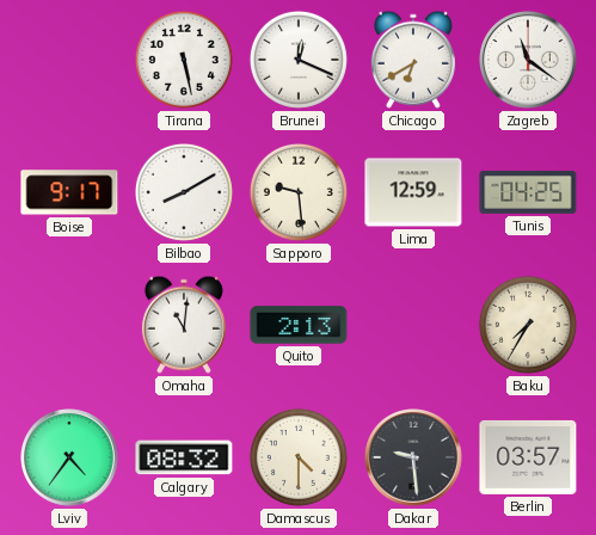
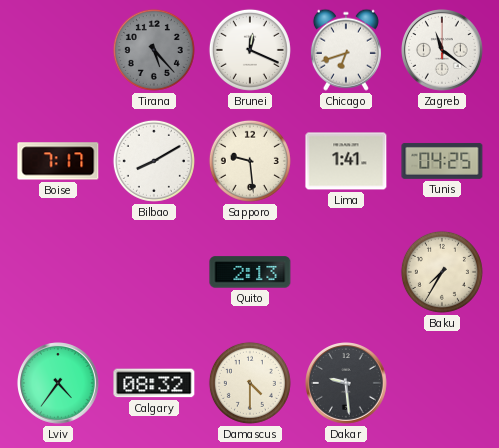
Tirana: 5:28 -> 5:23
Tirana dial: white -> grey
Chicago: 6:40 -> 6:42
Boise: 9:17 -> 7:17
Lima: 12:59 -> 1:41
Omaha: 11:01 -> none
Berlin: 03:57 -> none
